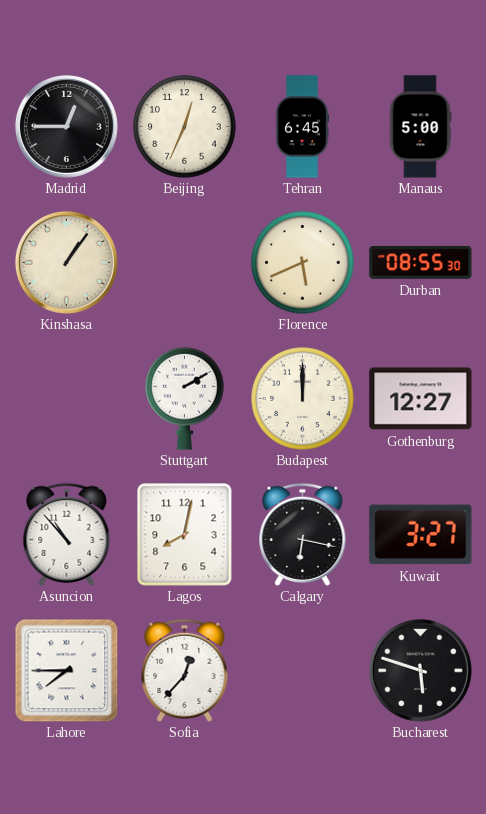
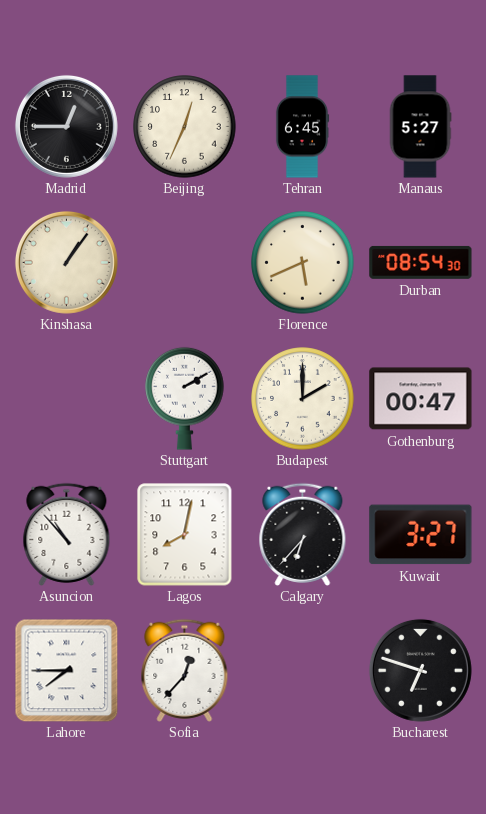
Manaus: 5:00 -> 5:27
Durban: 08:55 -> 08:54
Budapest: 12:00 -> 2:00
Gothenburg: 12:27 -> 00:47
Calgary: 6:17 -> 6:37
Bucharest: 5:48 -> 6:48
